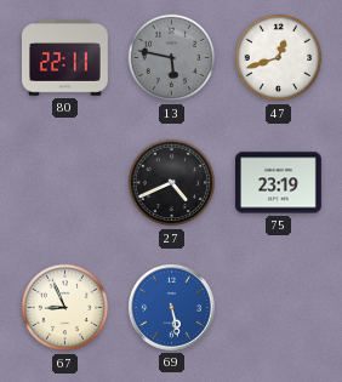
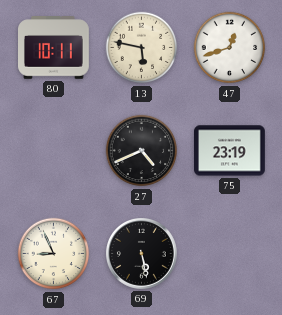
80: 22:11 -> 10:11
13 dial: grey -> cream
69 dial: blue -> black
